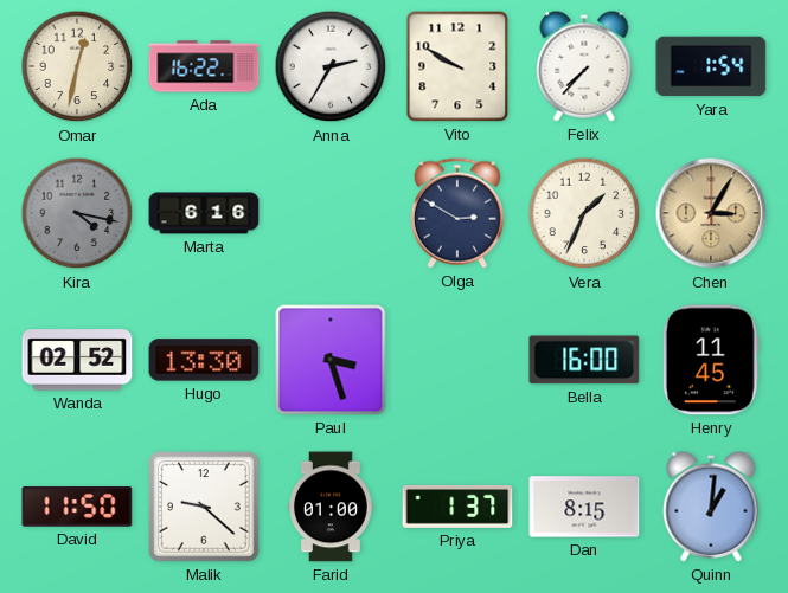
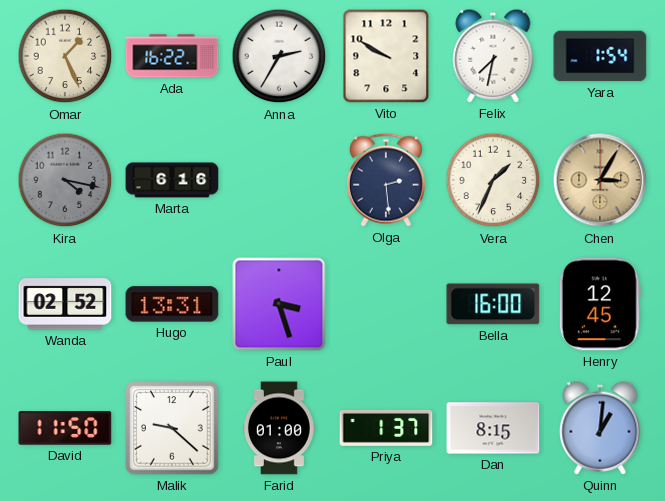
Omar: 12:32 -> 1:26
Felix: 7:37 -> 7:32
Olga: 2:50 -> 2:29
Hugo: 13:30 -> 13:31
Henry: 11:45 -> 12:45
